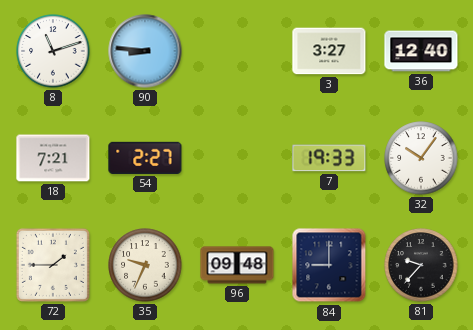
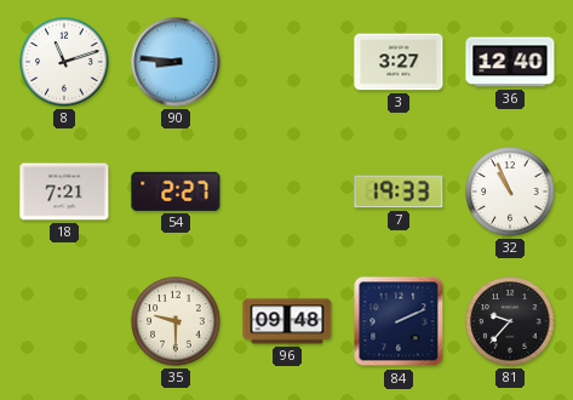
32: 10:06 -> 10:56
72: 1:45 -> none
35: 9:34 -> 9:30
84: 9:00 -> 2:11
